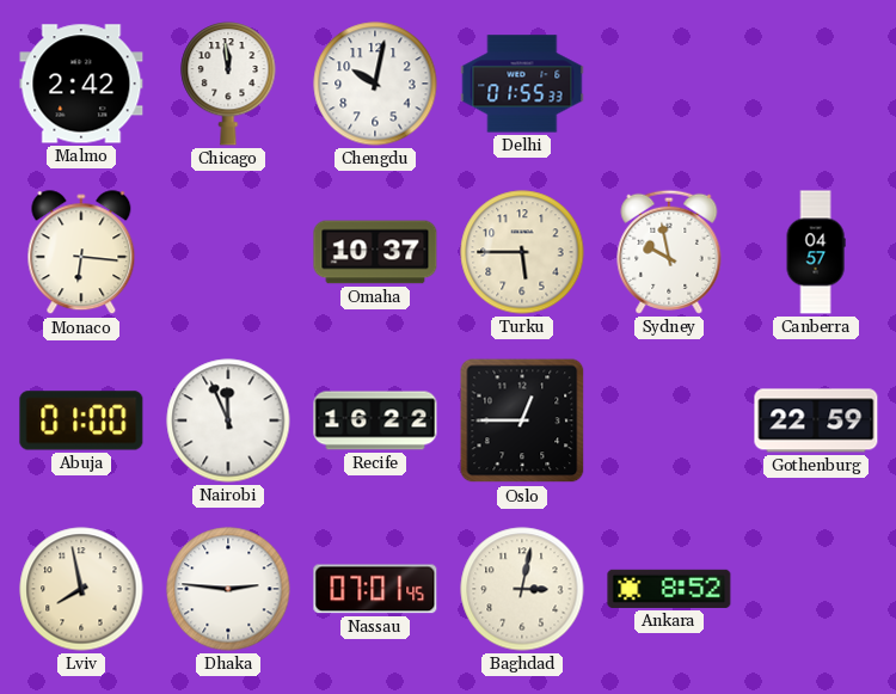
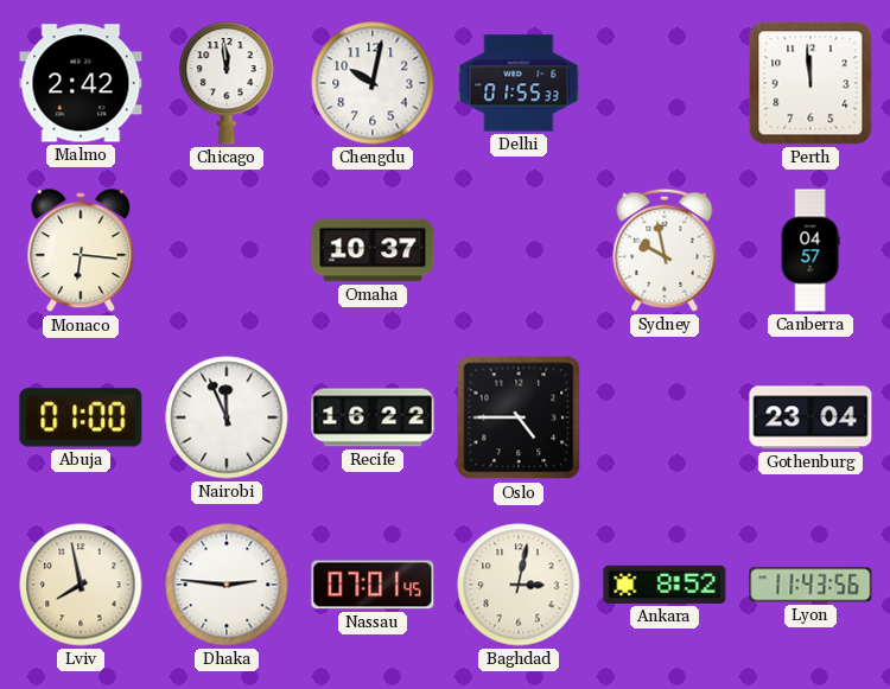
Perth: none -> 11:59
Turku: 5:45 -> none
Oslo: 12:45 -> 4:45
Gothenburg: 22:59 -> 23:04
Lyon: none -> 11:43
